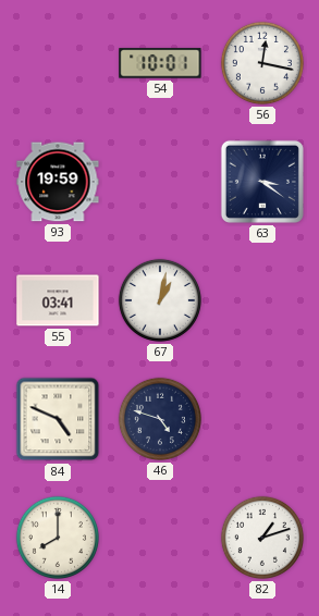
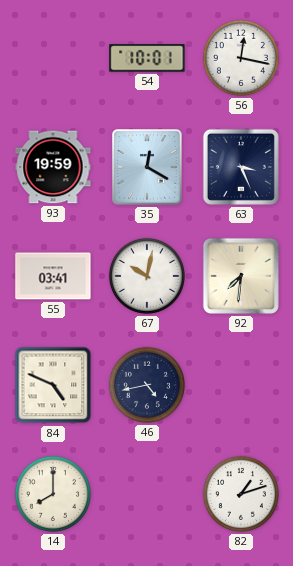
35: none -> 12:20
63: 3:21 -> 3:26
67: 1:02 -> 10:02
92: none -> 7:31
46: 4:48 -> 4:43
